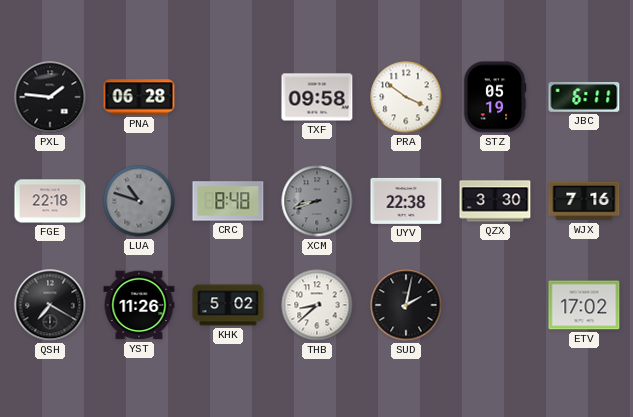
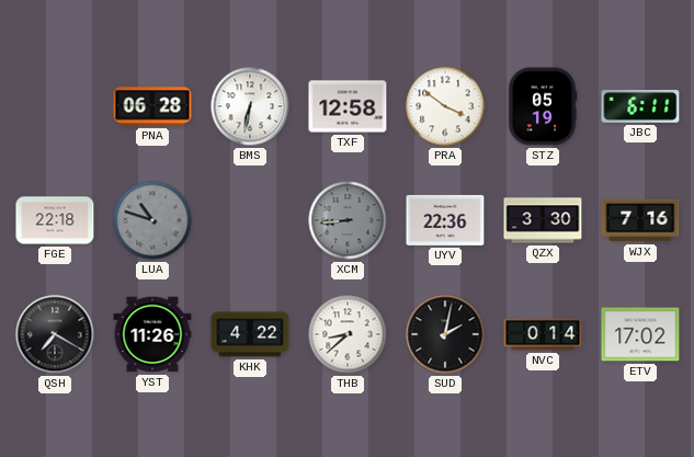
PXL: 1:46 -> none
BMS: none -> 6:32
TXF: 09:58 -> 12:58
CRC: 8:48 -> none
XCM: 8:42 -> 8:44
UYV: 22:38 -> 22:36
KHK: 5:02 -> 4:22
NVC: none -> 0:14
